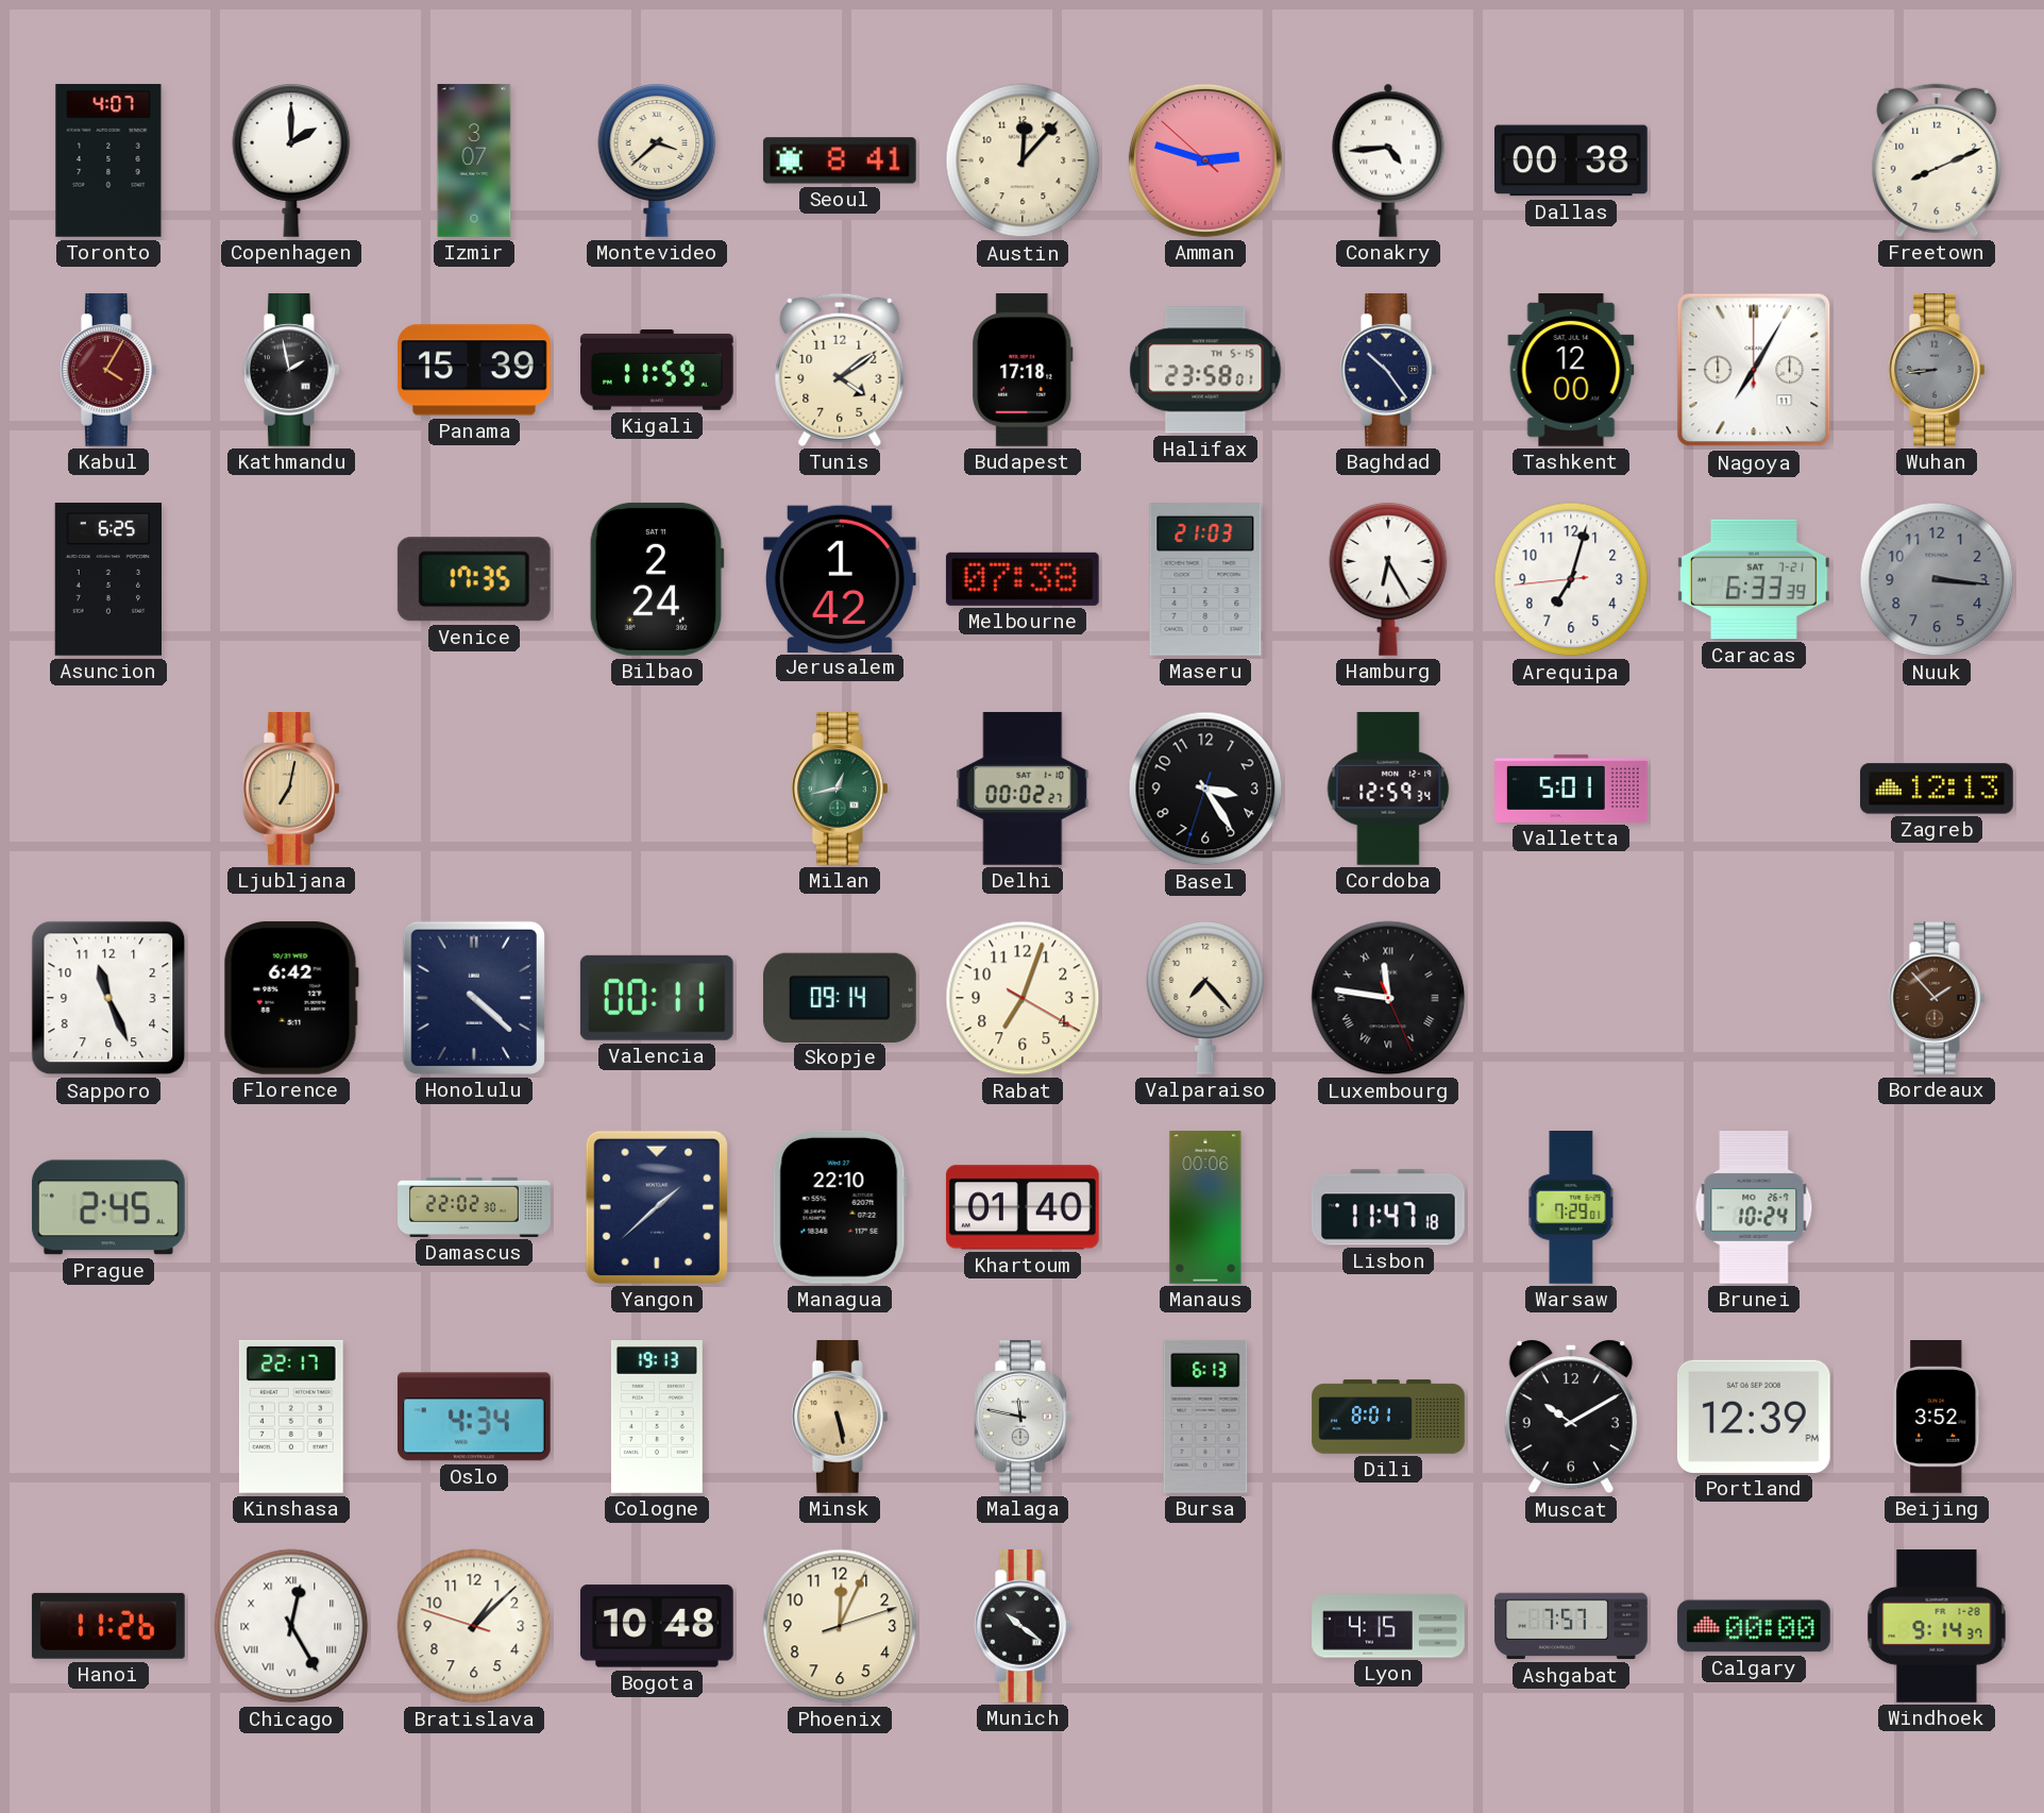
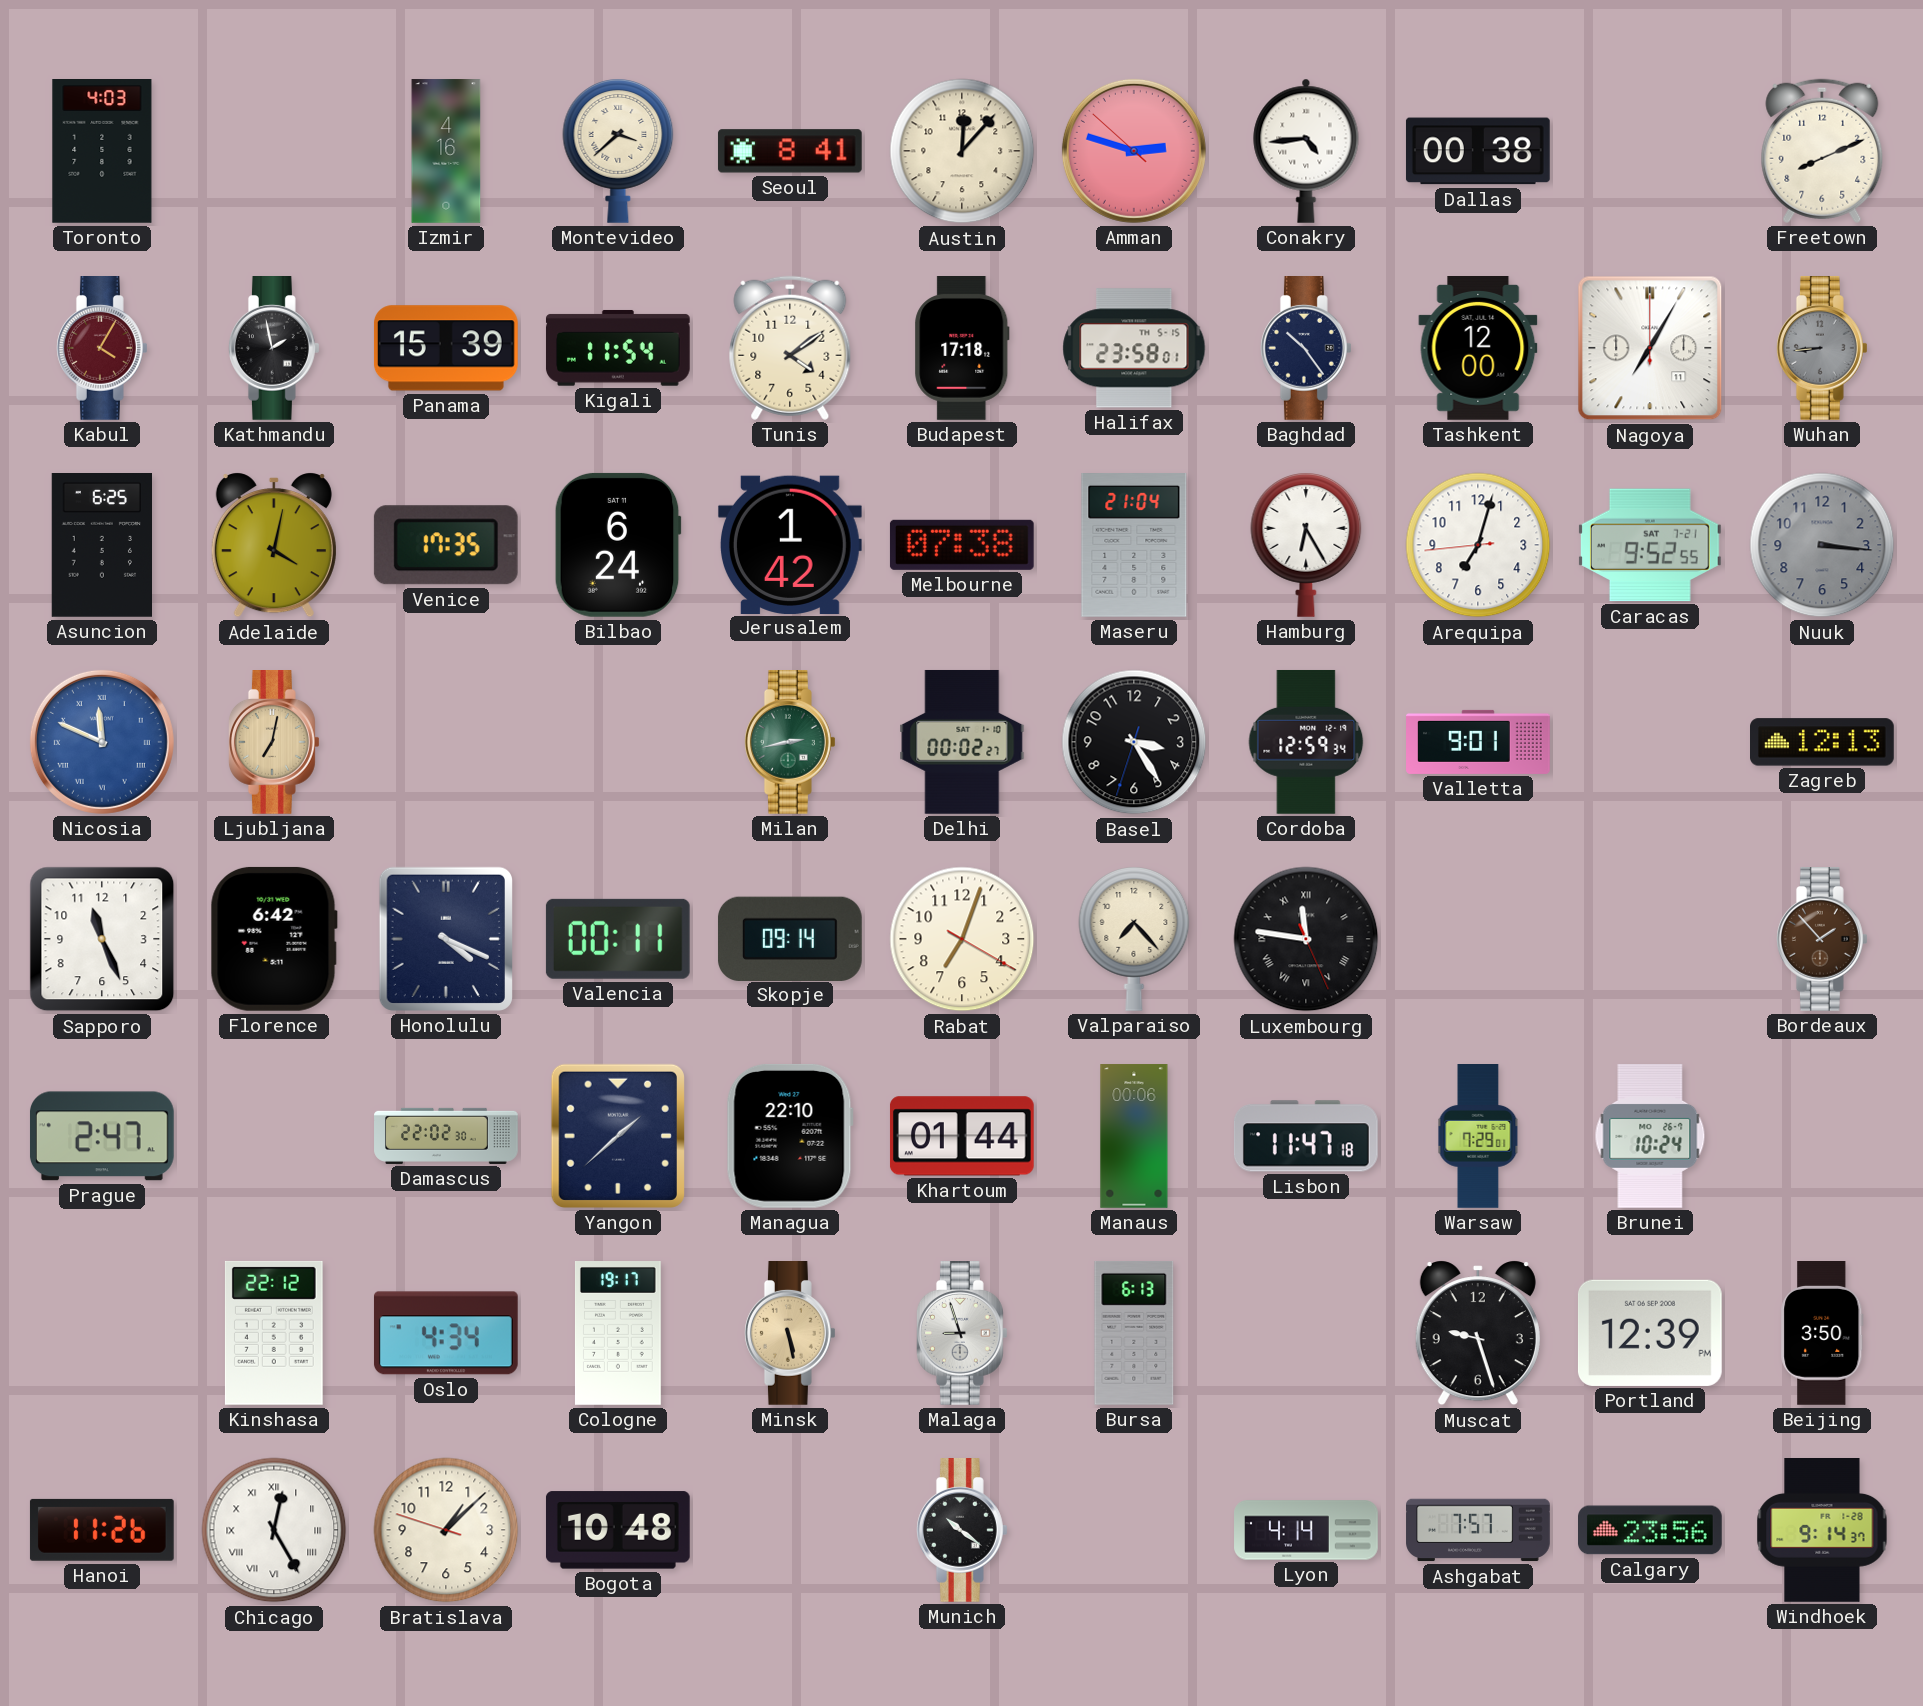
Toronto: 4:07 -> 4:03
Copenhagen: 2:00 -> none
Izmir: 3:07 -> 4:16
Kigali: 11:59 -> 11:54
Adelaide: none -> 4:02
Bilbao: 2:24 -> 6:24
Maseru: 21:03 -> 21:04
Caracas: 6:33 -> 9:52
Nicosia: none -> 11:49
Milan: 12:43 -> 2:43
Valletta: 5:01 -> 9:01
Honolulu: 4:22 -> 4:19
Prague: 2:45 -> 2:47
Khartoum: 01:40 -> 01:44
Kinshasa: 22:17 -> 22:12
Cologne: 19:13 -> 19:17
Malaga: 11:47 -> 8:57
Dili: 8:01 -> none
Muscat: 10:10 -> 9:27
Beijing: 3:52 -> 3:50
Phoenix: 12:04 -> none
Lyon: 4:15 -> 4:14
Calgary: 00:00 -> 23:56
